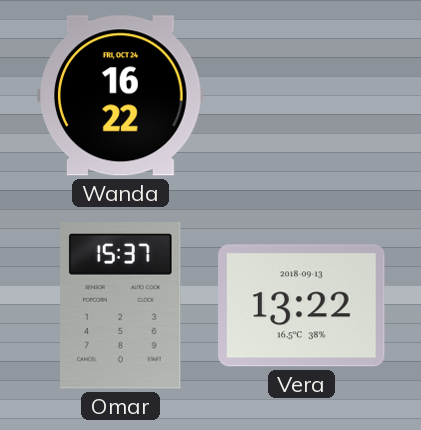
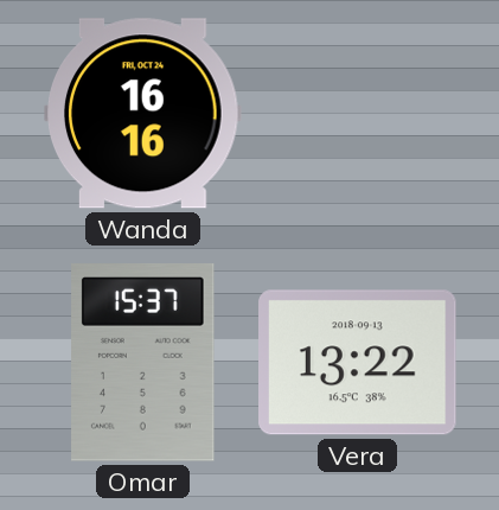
Wanda: 16:22 -> 16:16
